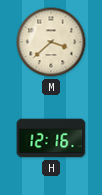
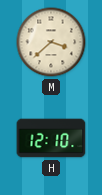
H: 12:16 -> 12:10
